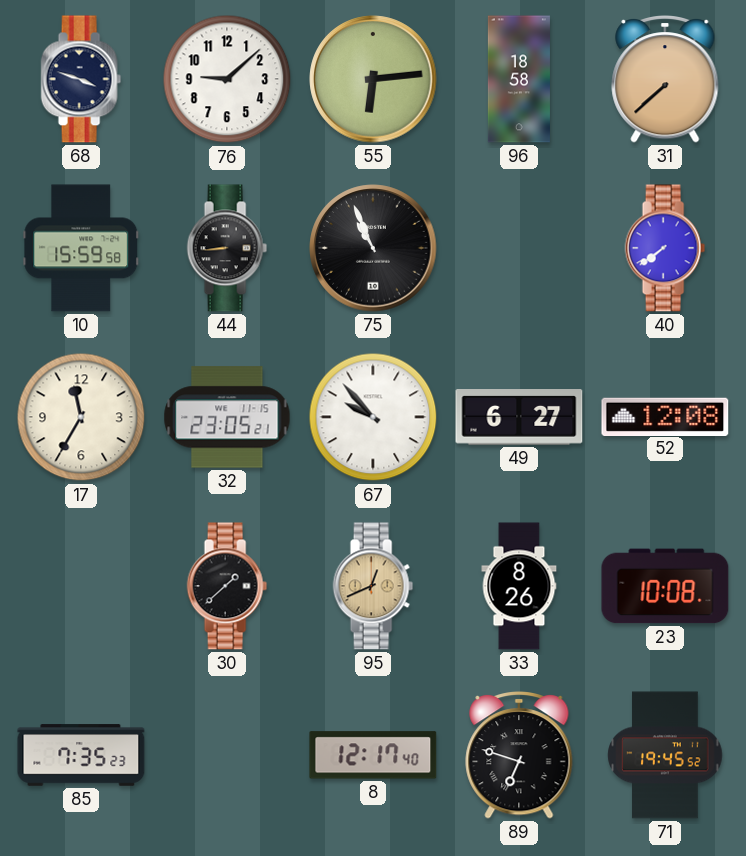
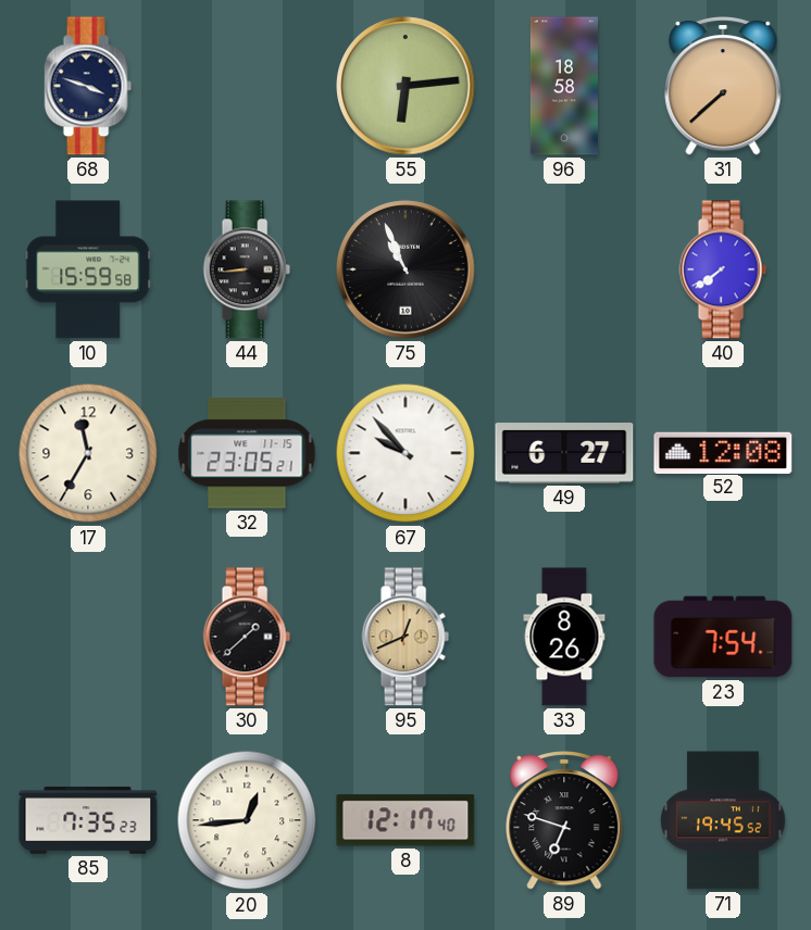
76: 9:08 -> none
23: 10:08 -> 7:54
20: none -> 12:44
